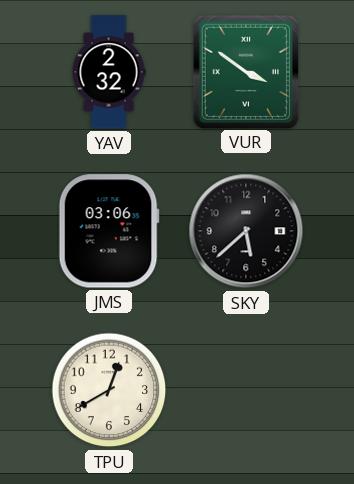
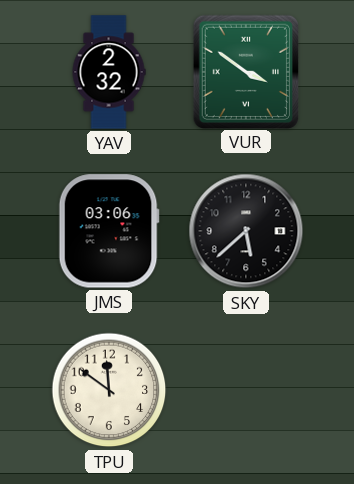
TPU: 12:40 -> 11:51
